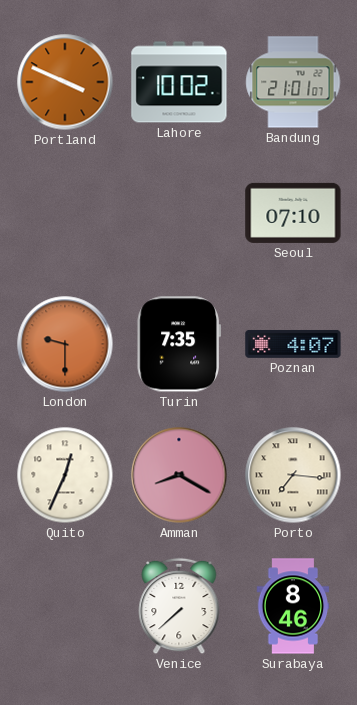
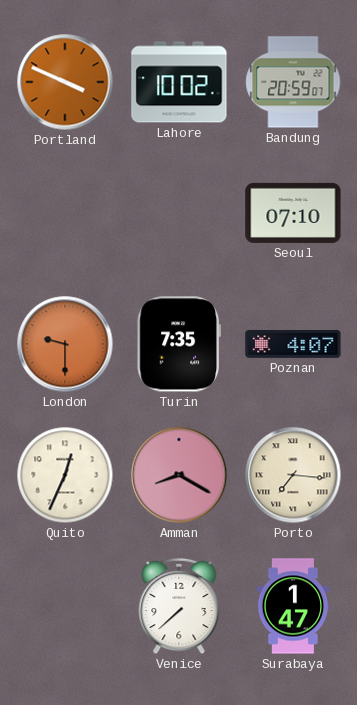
Bandung: 21:01 -> 20:59
Surabaya: 8:46 -> 1:47
